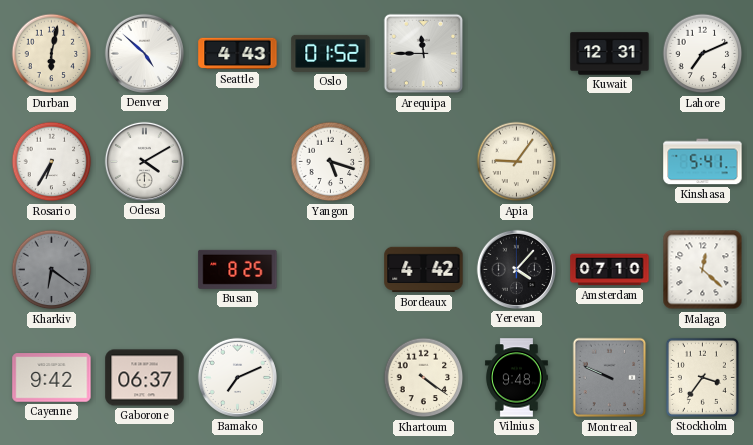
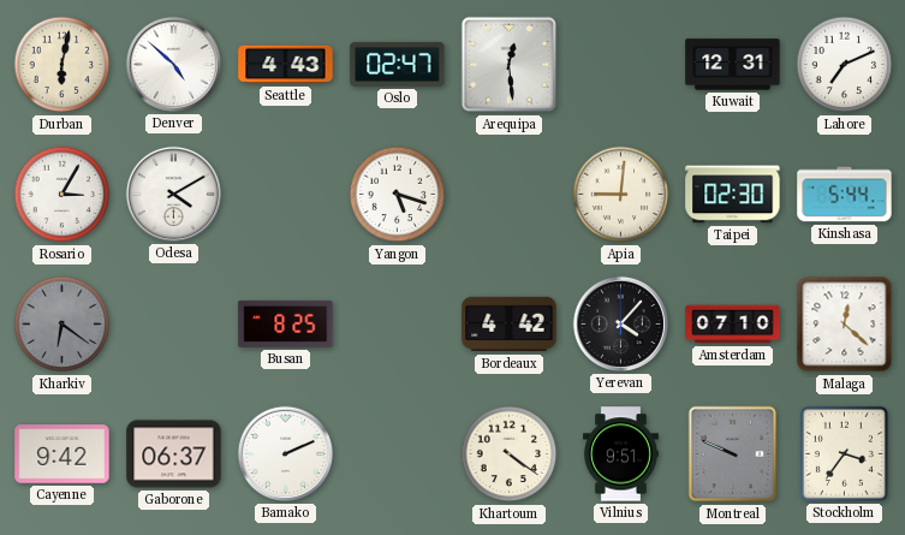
Oslo: 01:52 -> 02:47
Arequipa: 11:45 -> 12:29
Rosario: 6:35 -> 3:05
Apia: 9:06 -> 9:01
Taipei: none -> 02:30
Kinshasa: 5:41 -> 5:44
Bamako: 7:11 -> 2:11
Vilnius: 9:48 -> 9:51
